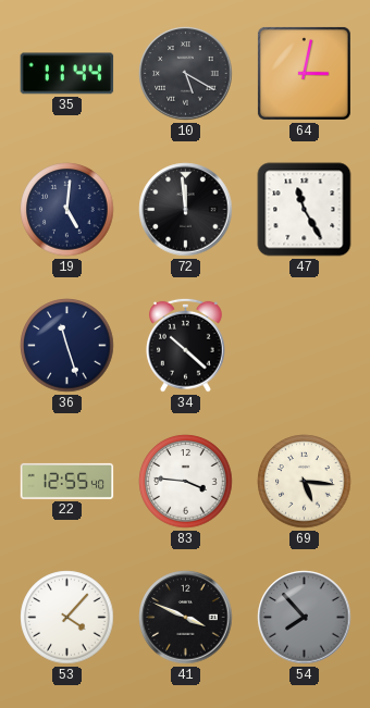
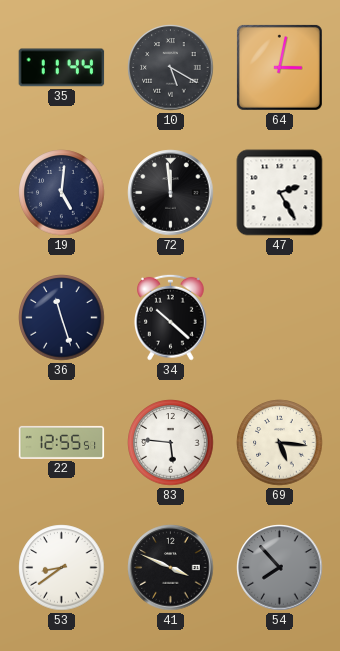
47: 11:25 -> 2:25
22: 12:55:40 -> 12:55:51
83: 3:46 -> 5:46
53: 4:07 -> 8:39
